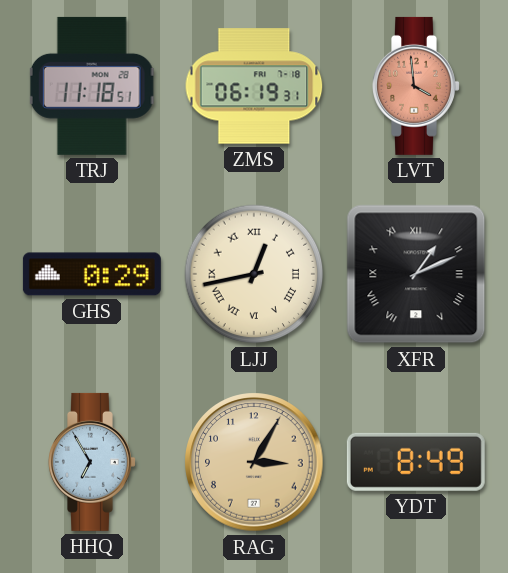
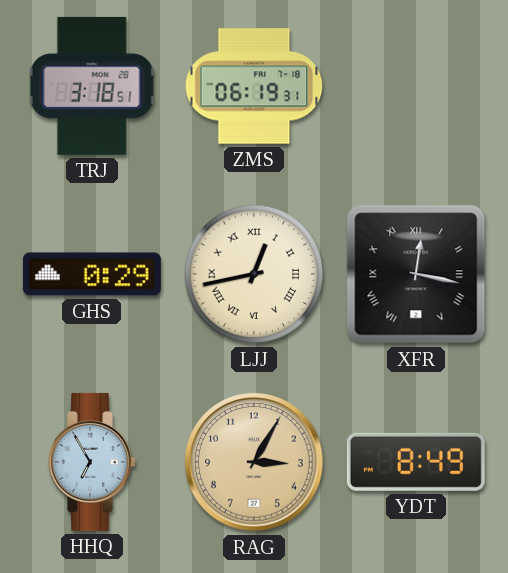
TRJ: 11:18 -> 3:18
LVT: 3:59 -> none
XFR: 1:11 -> 12:17
